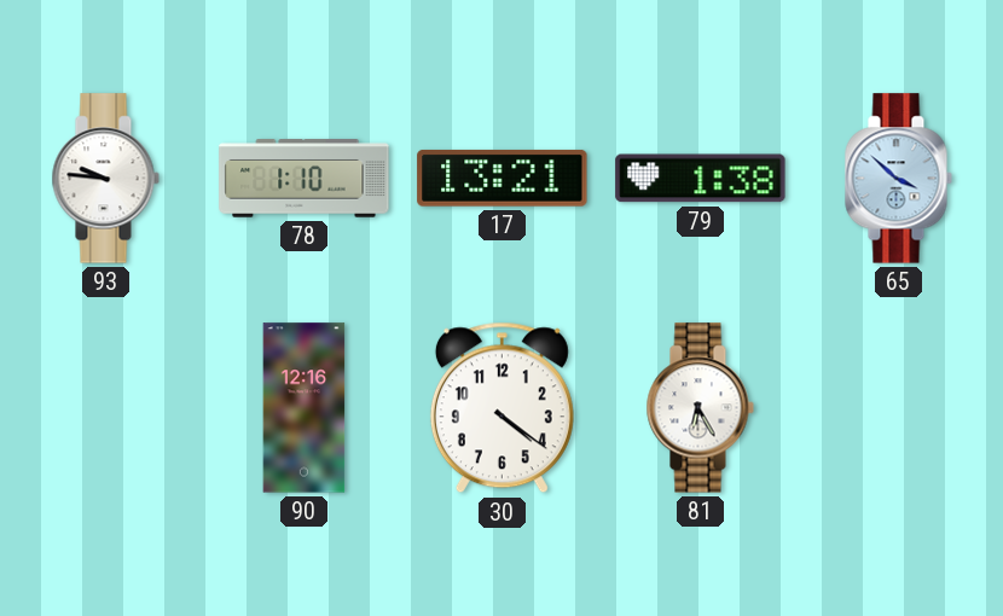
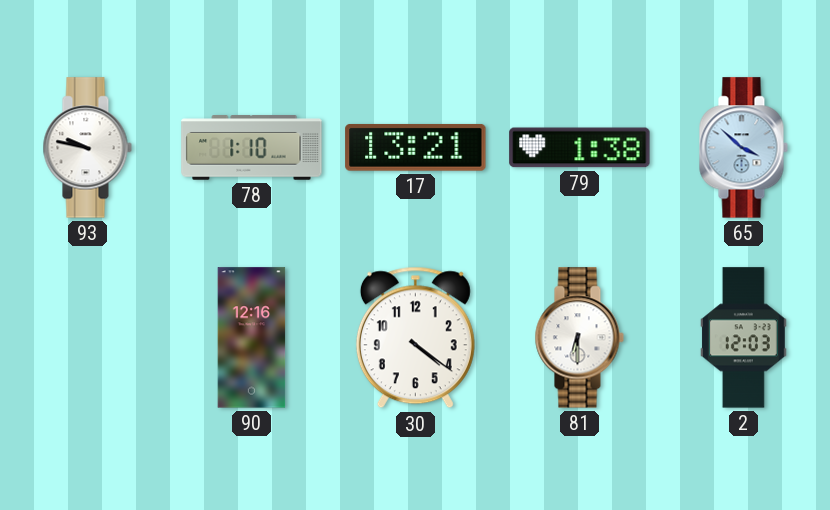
93: 9:46 -> 9:47
81: 6:25 -> 6:30
2: none -> 12:03
